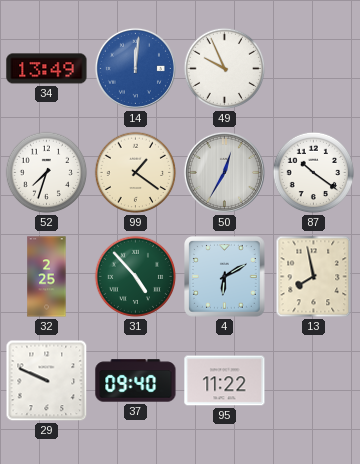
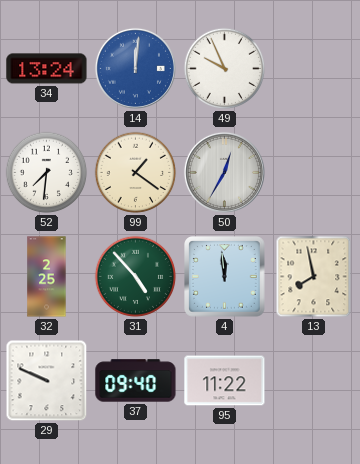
34: 13:49 -> 13:24
52: 7:33 -> 7:31
87: 10:21 -> none
4: 6:10 -> 11:59
